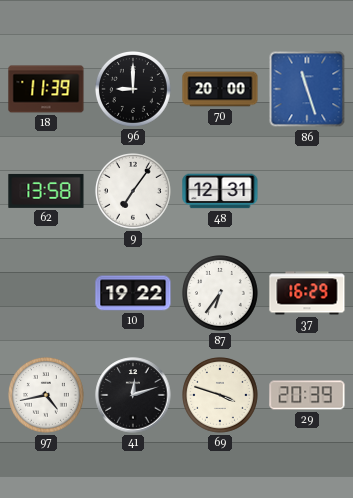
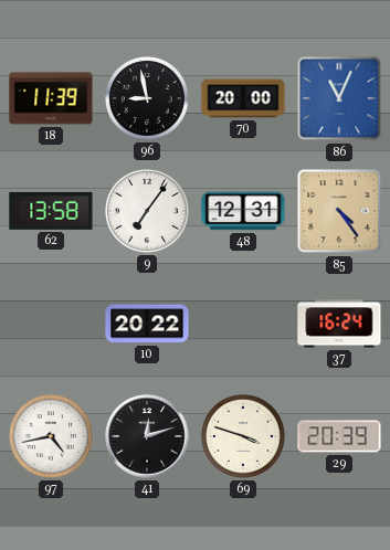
96: 9:00 -> 8:58
86: 11:27 -> 11:04
85: none -> 4:24
10: 19:22 -> 20:22
87: 6:36 -> none
37: 16:29 -> 16:24
